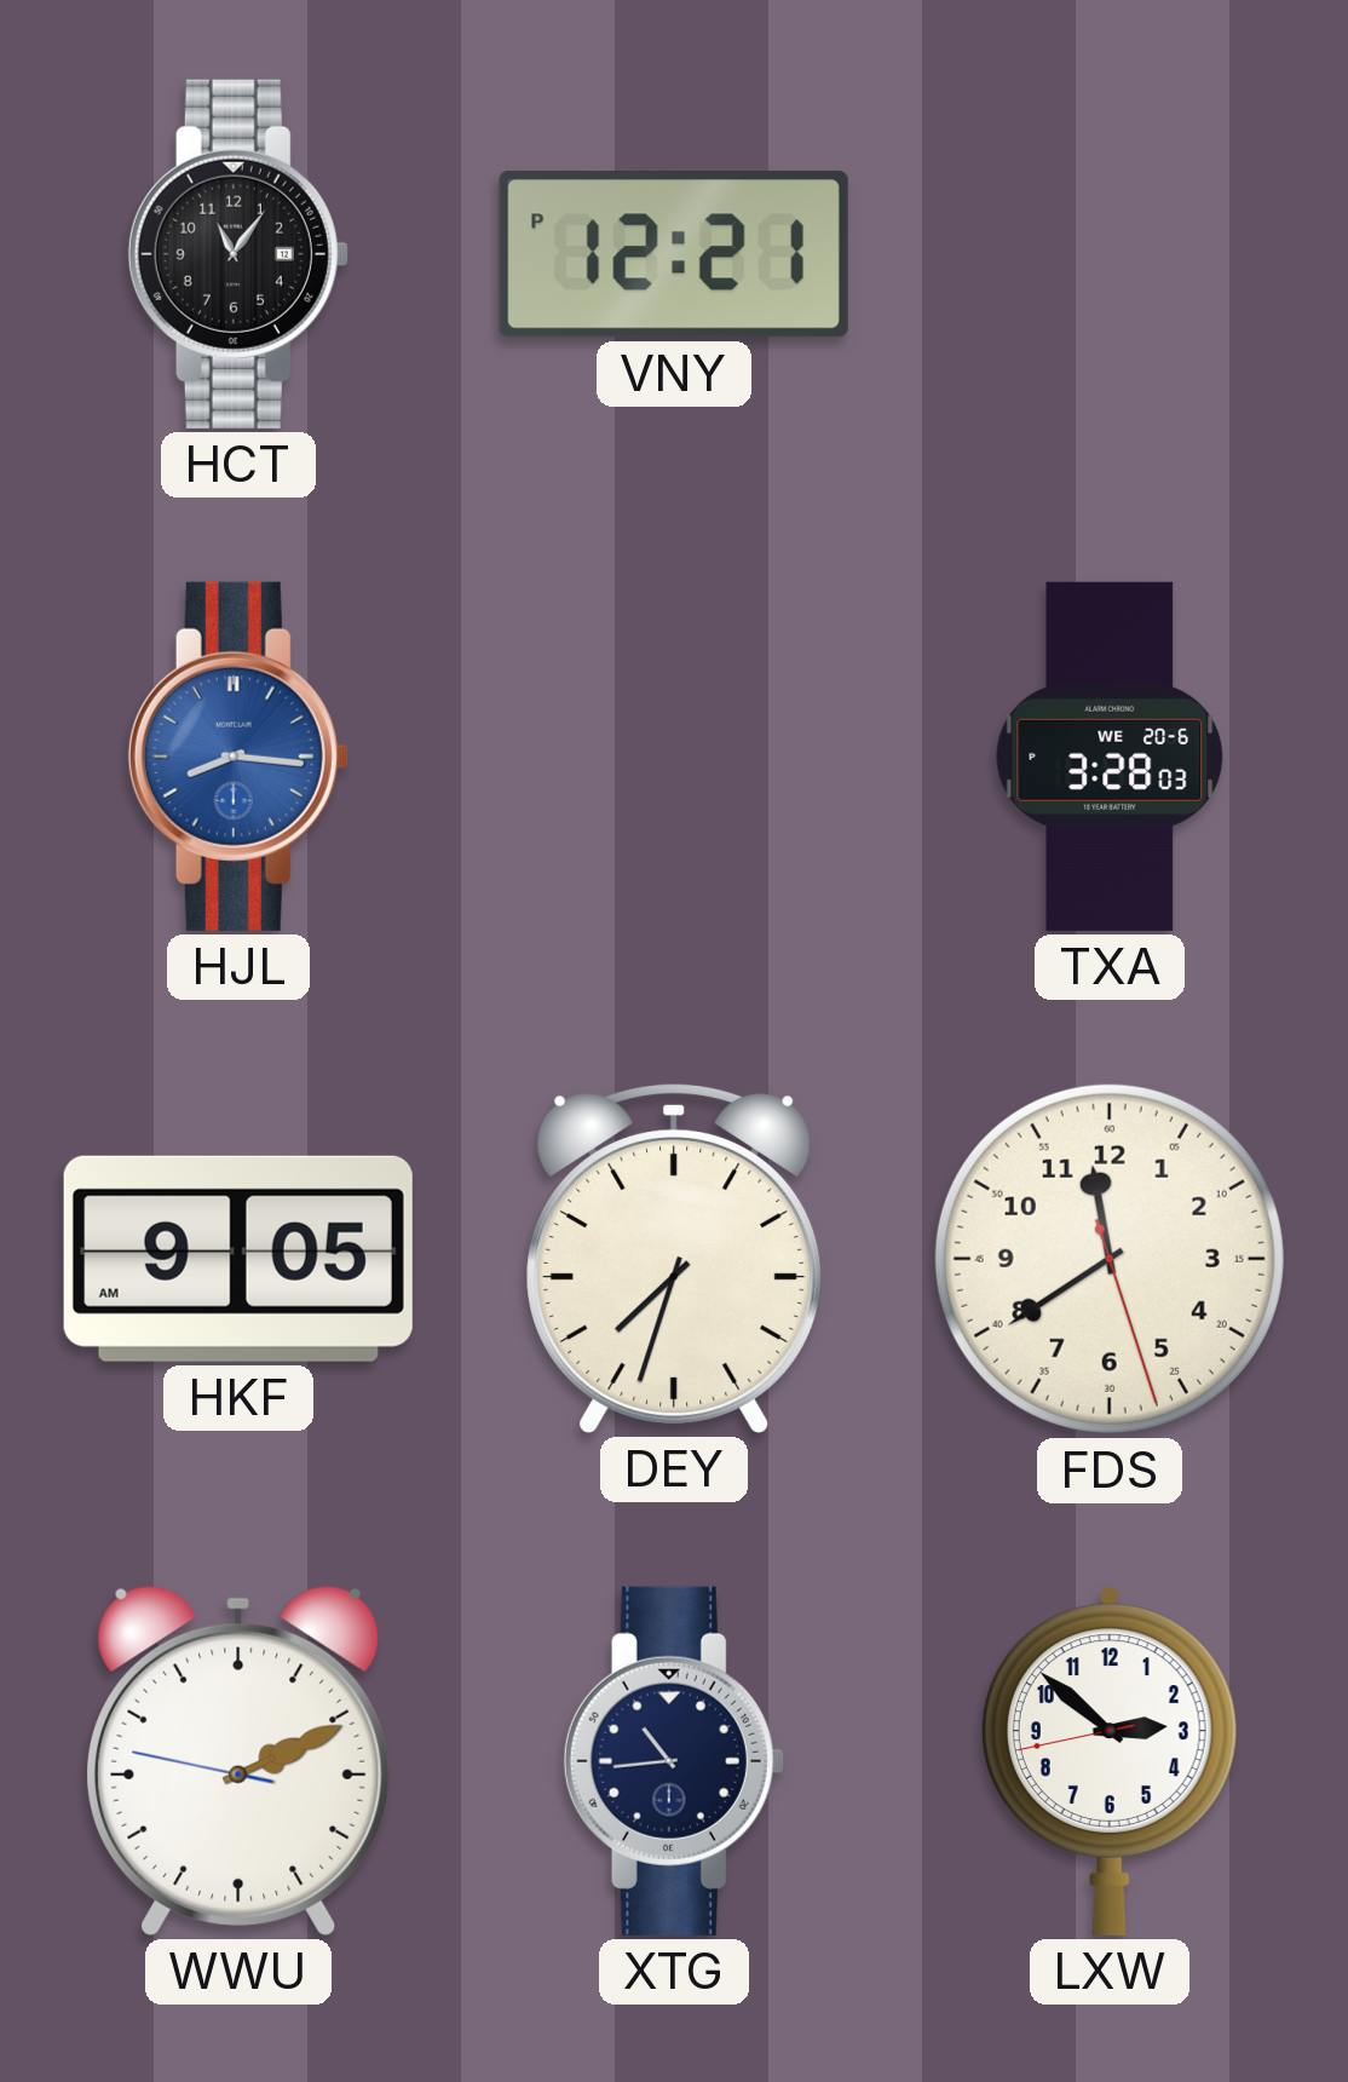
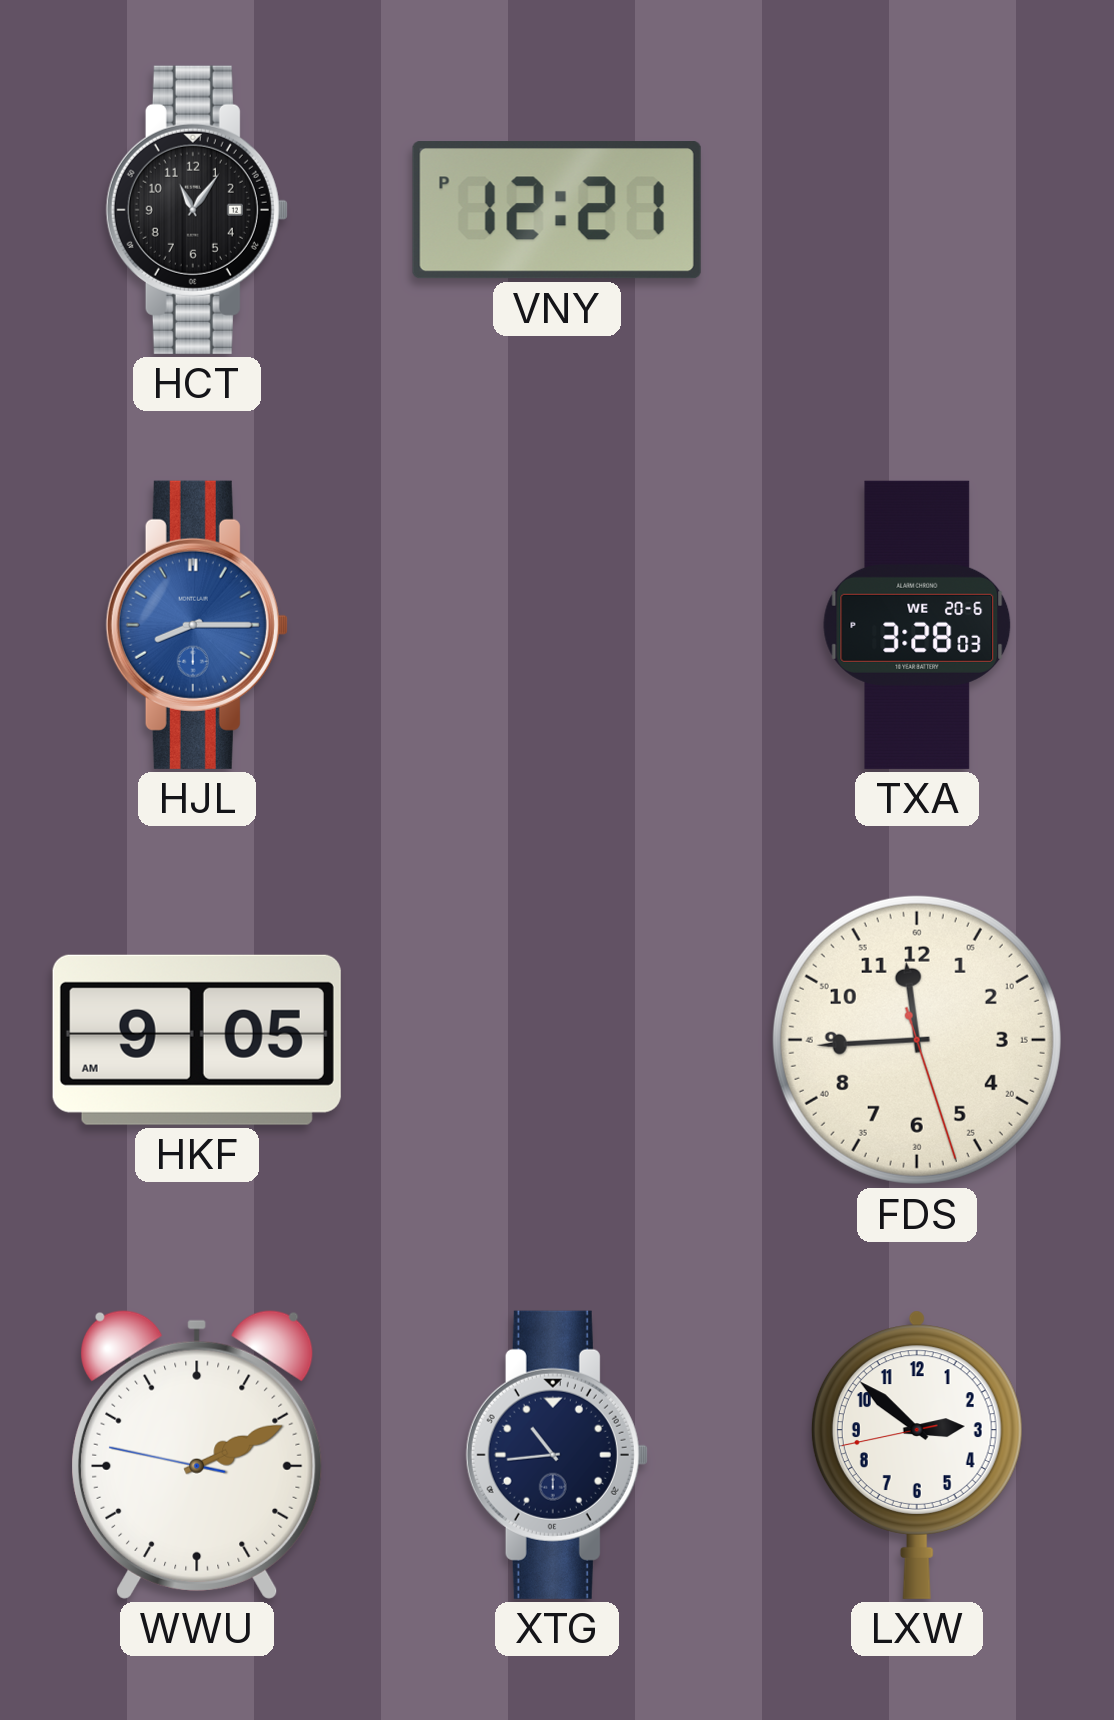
HJL: 8:16 -> 8:15
DEY: 7:33 -> none
FDS: 11:39 -> 11:44
